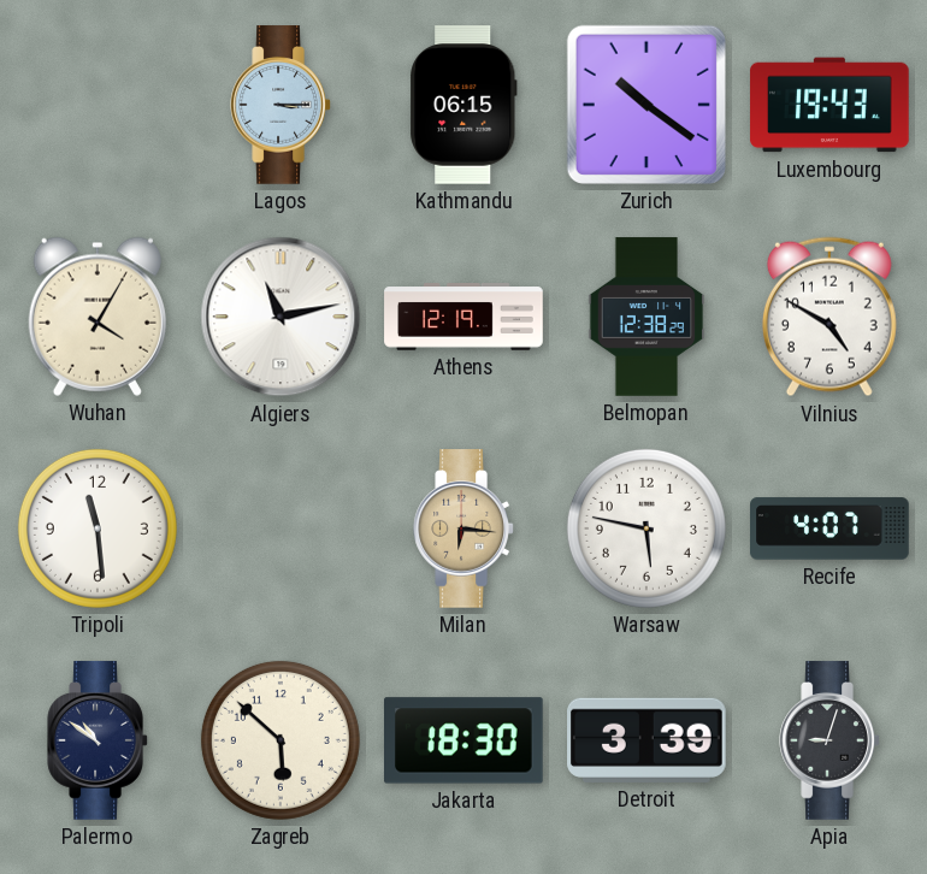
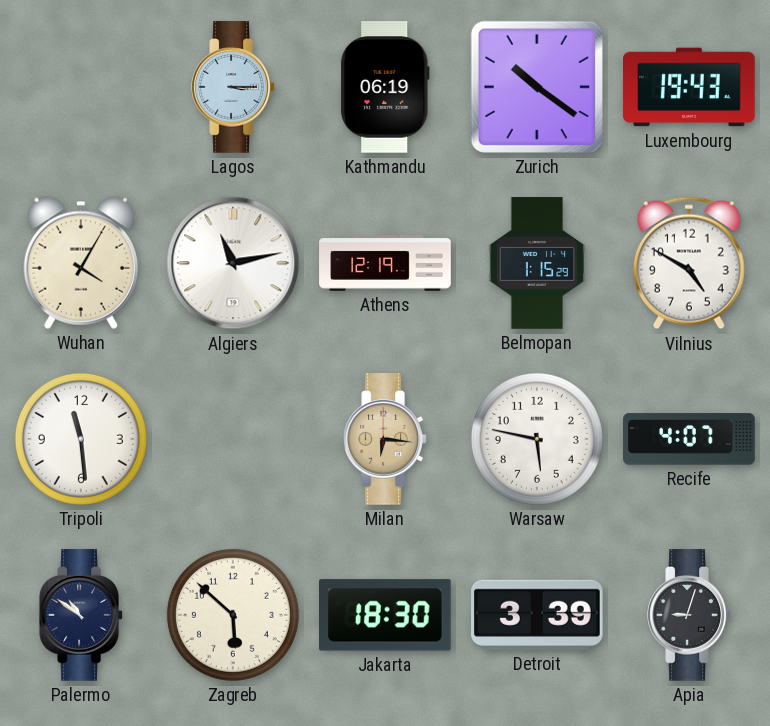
Kathmandu: 06:15 -> 06:19
Belmopan: 12:38 -> 1:15
